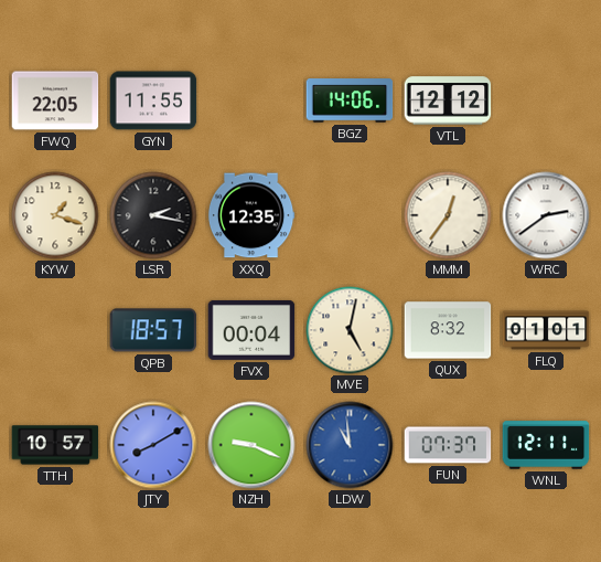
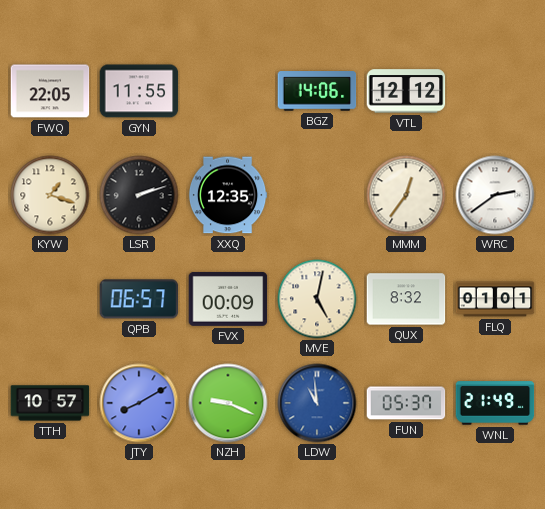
LSR: 2:17 -> 2:12
QPB: 18:57 -> 06:57
FVX: 00:04 -> 00:09
FUN: 07:37 -> 05:37
WNL: 12:11 -> 21:49
